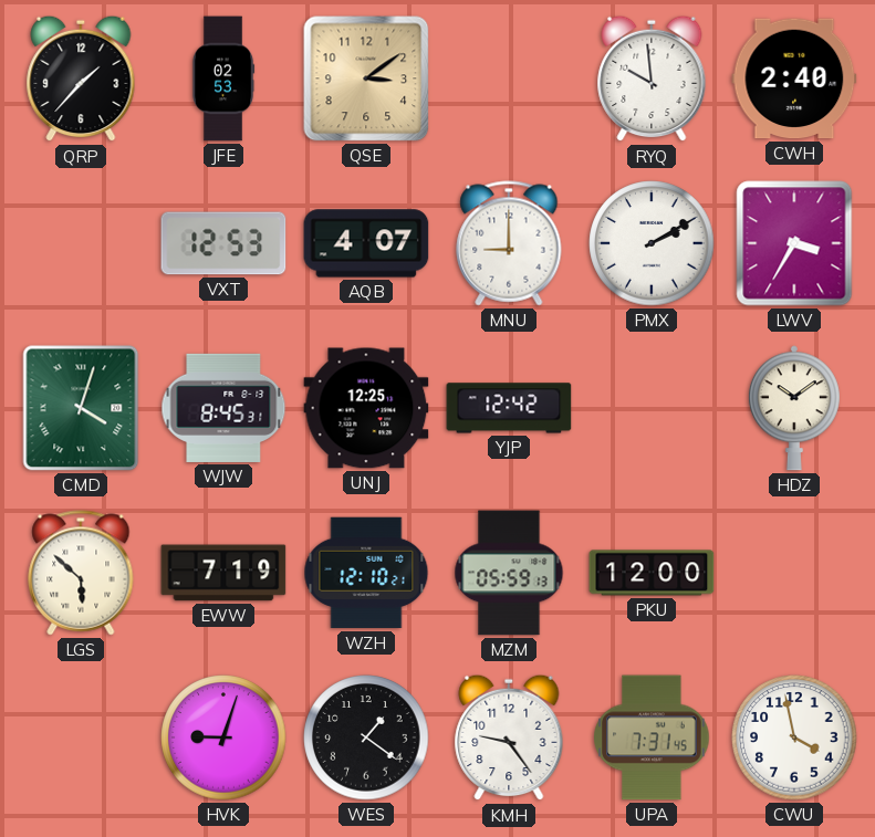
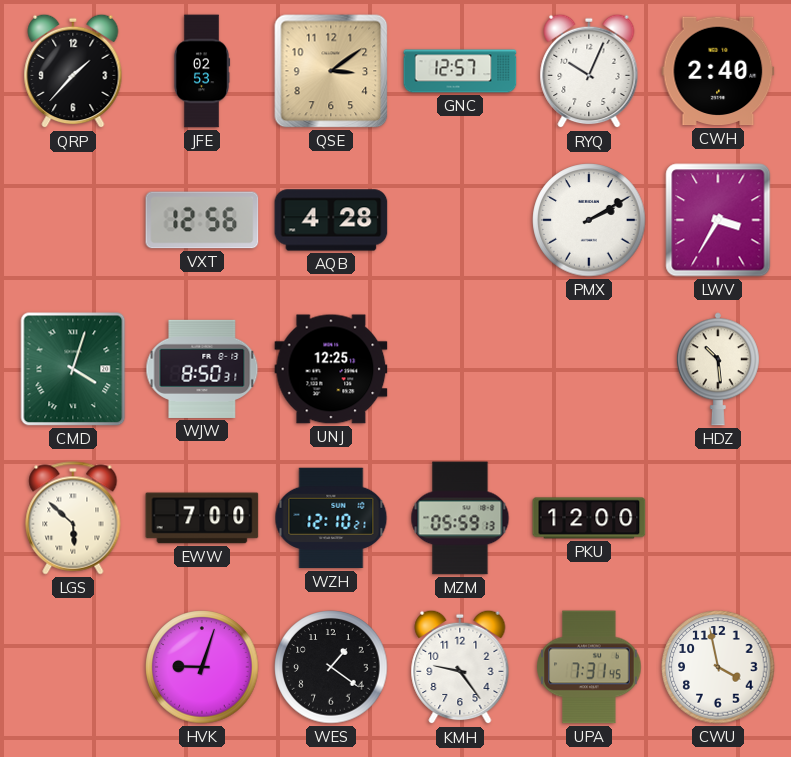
GNC: none -> 12:57
RYQ: 9:59 -> 10:04
VXT: 12:53 -> 12:56
AQB: 4:07 -> 4:28
MNU: 9:00 -> none
WJW: 8:45 -> 8:50
YJP: 12:42 -> none
HDZ: 10:09 -> 10:29
EWW: 7:19 -> 7:00
